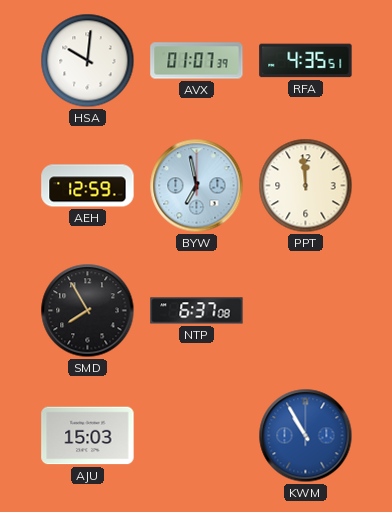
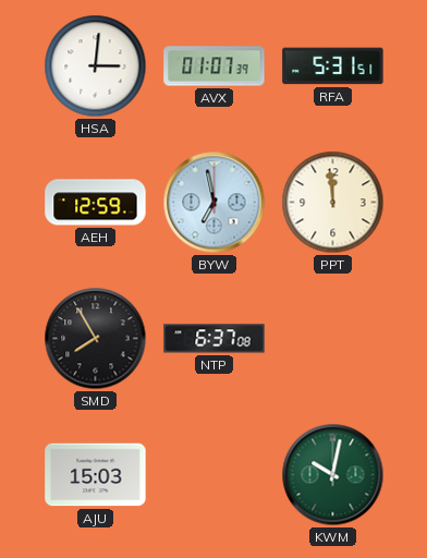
HSA: 10:01 -> 3:01
RFA: 4:35 -> 5:31
KWM: 10:55 -> 10:02
KWM dial: blue -> green
